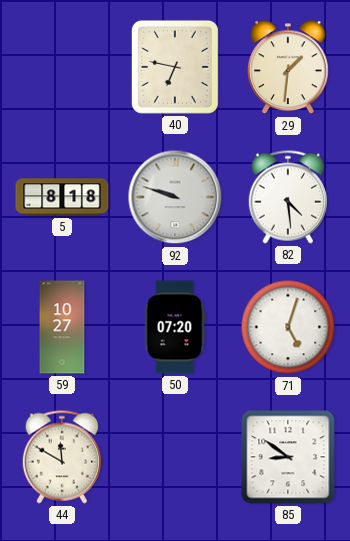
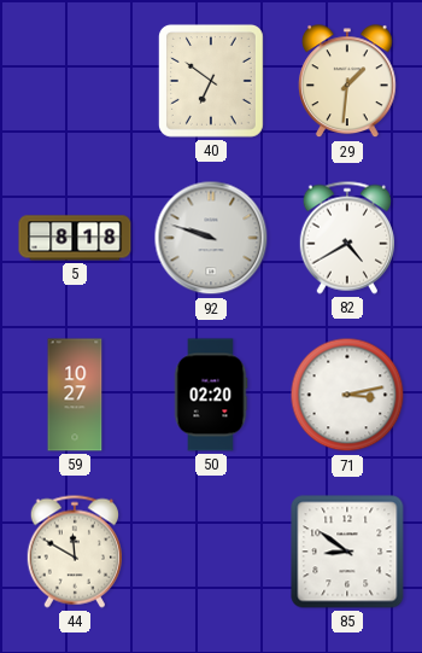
40: 6:47 -> 6:51
82: 4:29 -> 4:40
50: 07:20 -> 02:20
71: 5:03 -> 3:13
